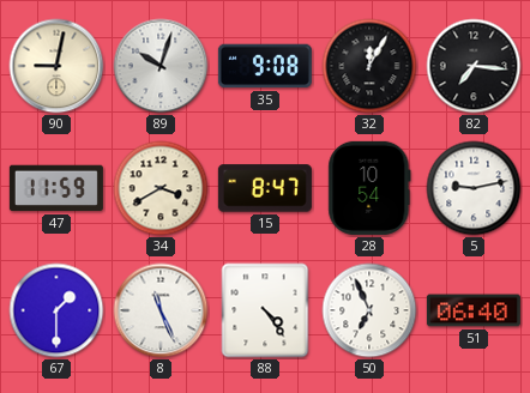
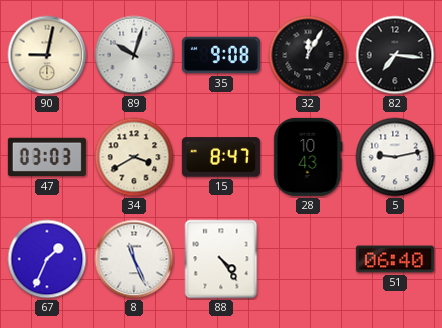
47: 11:59 -> 03:03
28: 10:54 -> 10:43
67: 1:30 -> 1:34
50: 6:56 -> none
